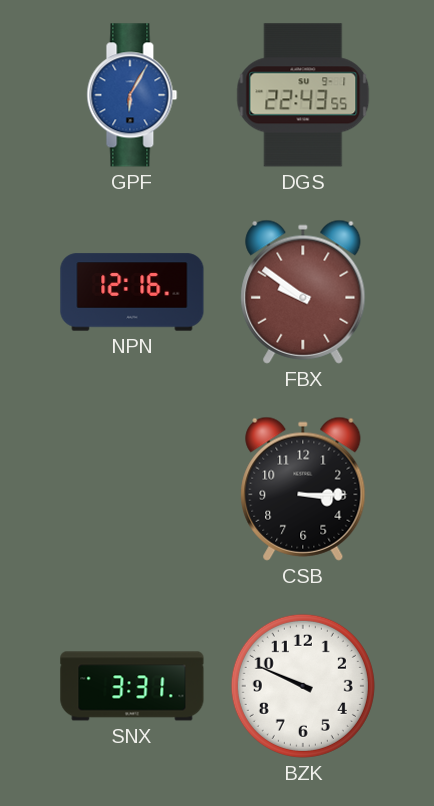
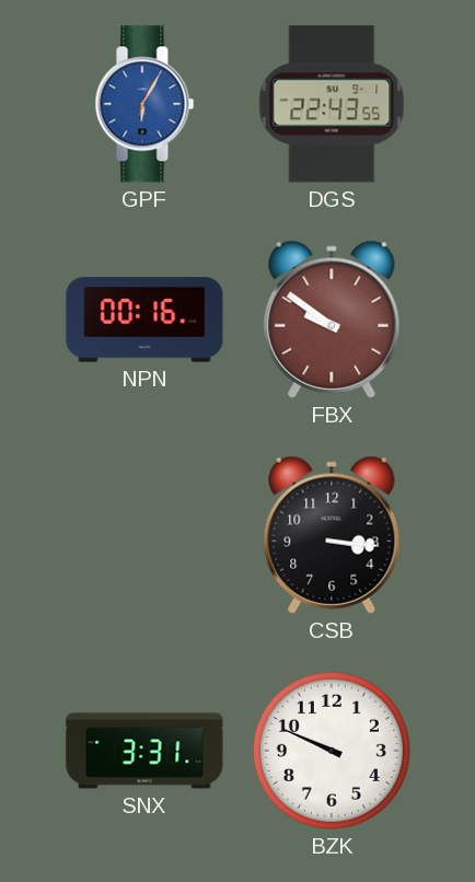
NPN: 12:16 -> 00:16
CSB: 3:15 -> 3:16
